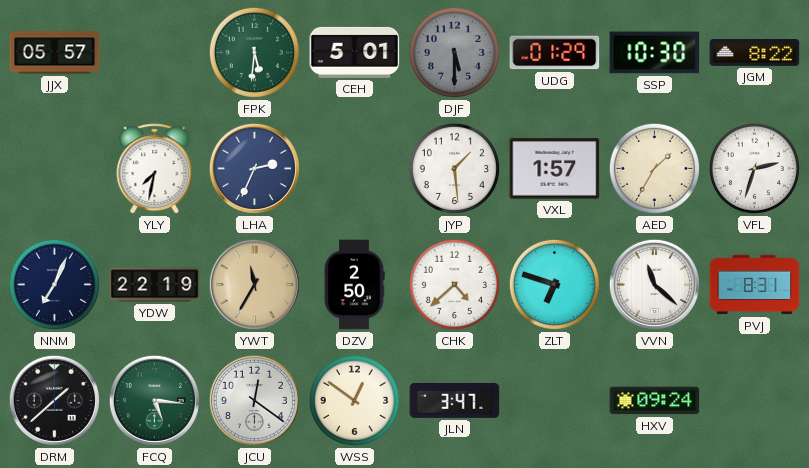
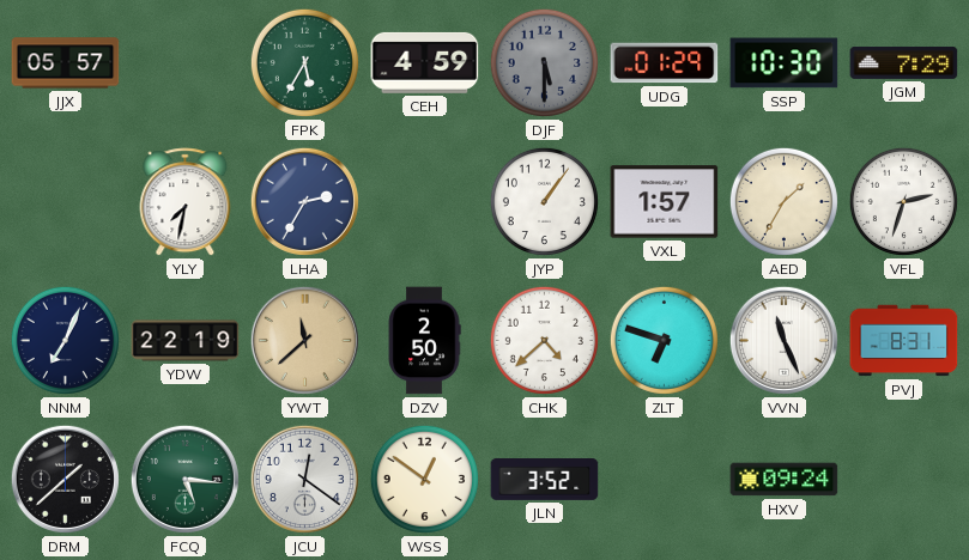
FPK: 5:31 -> 5:35
CEH: 5:01 -> 4:59
JGM: 8:22 -> 7:29
LHA: 2:34 -> 2:35
JYP: 1:29 -> 1:06
YWT: 11:35 -> 11:38
VVN: 11:22 -> 11:26
JLN: 3:47 -> 3:52
